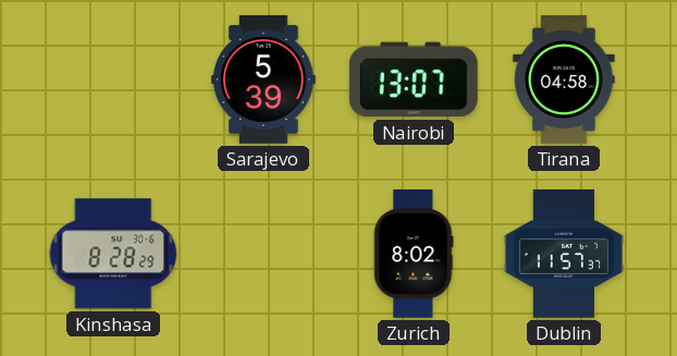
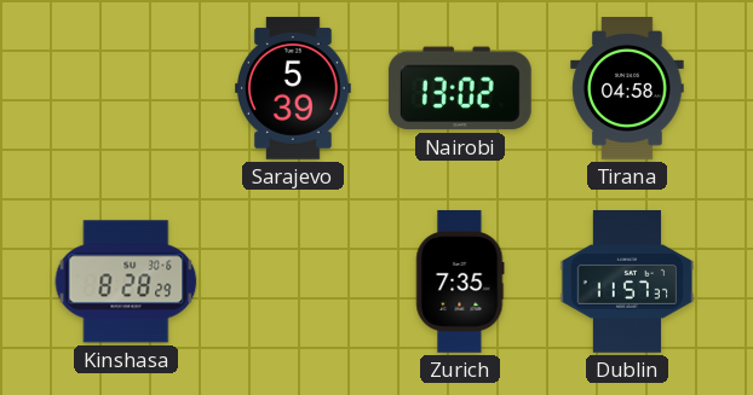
Nairobi: 13:07 -> 13:02
Zurich: 8:02 -> 7:35
